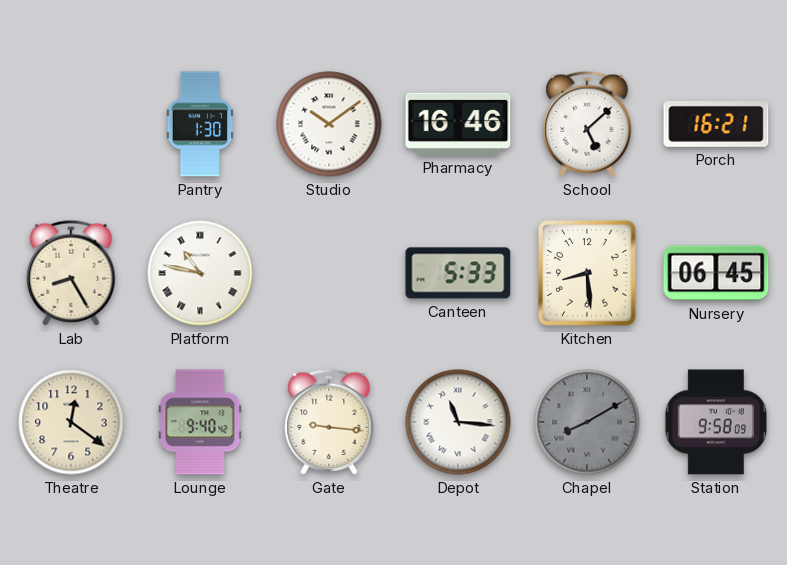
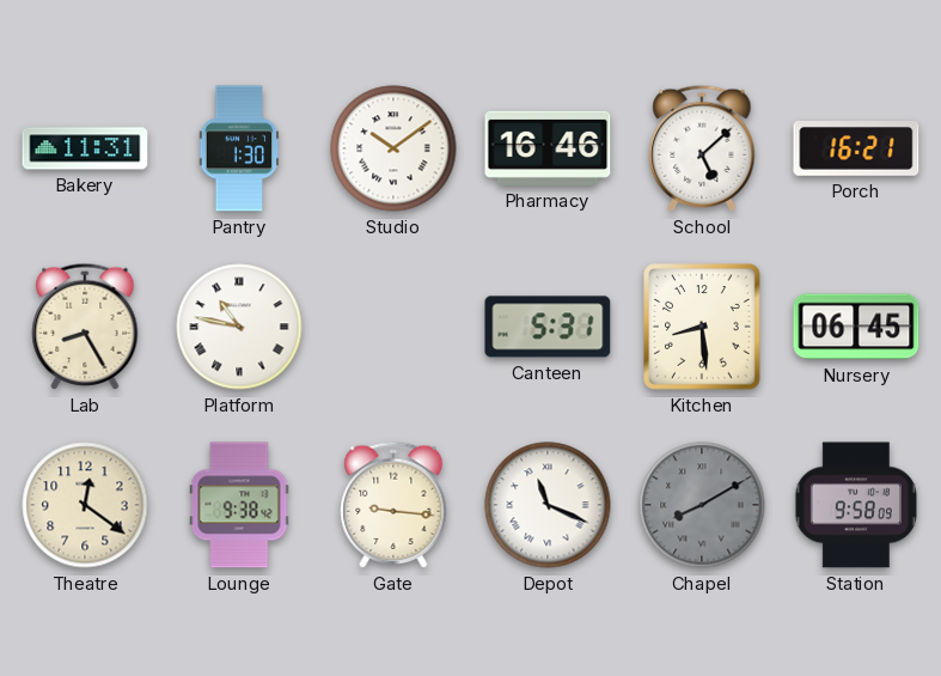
Bakery: none -> 11:31
Canteen: 5:33 -> 5:31
Lounge: 9:40 -> 9:38
Depot: 11:16 -> 11:19
